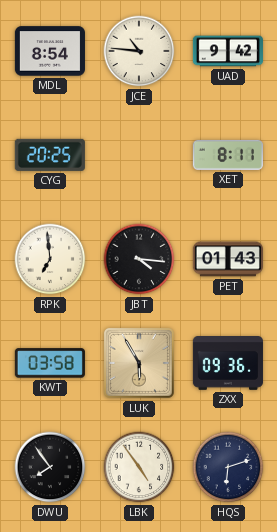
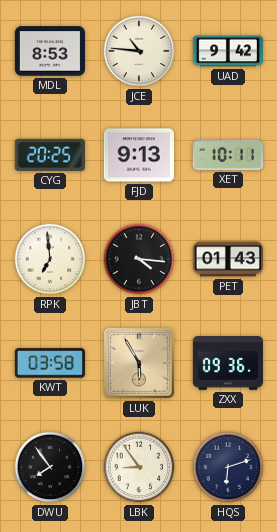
MDL: 8:54 -> 8:53
FJD: none -> 9:13
XET: 8:11 -> 10:11
LBK: 4:54 -> 8:54
